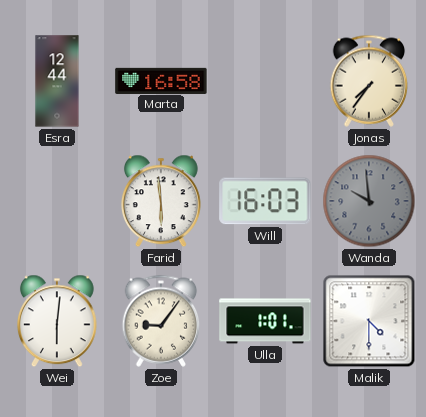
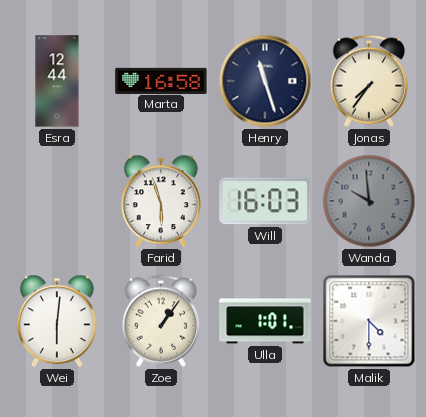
Henry: none -> 11:27
Farid: 5:59 -> 5:57
Zoe: 9:06 -> 1:06
